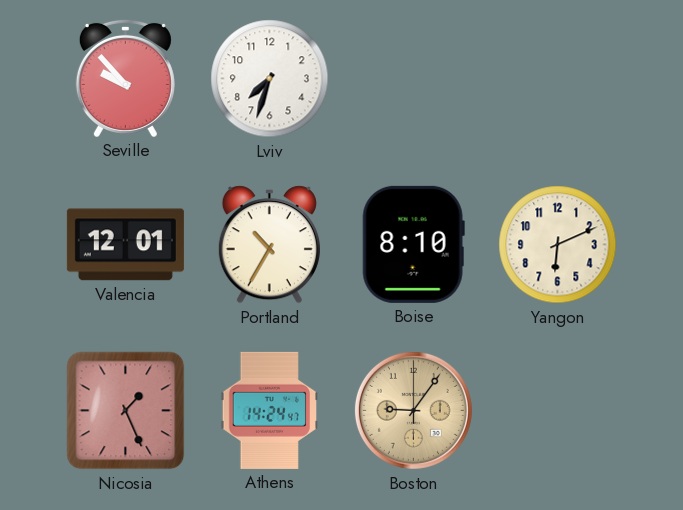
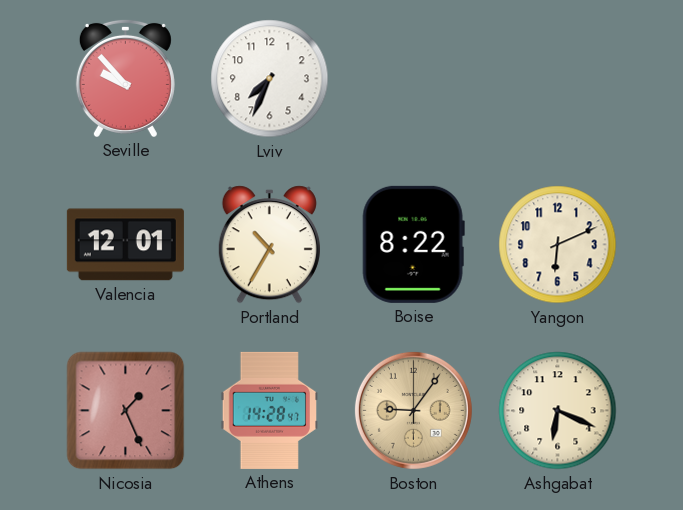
Lviv: 7:33 -> 7:34
Boise: 8:10 -> 8:22
Athens: 14:24 -> 14:28
Ashgabat: none -> 6:19
